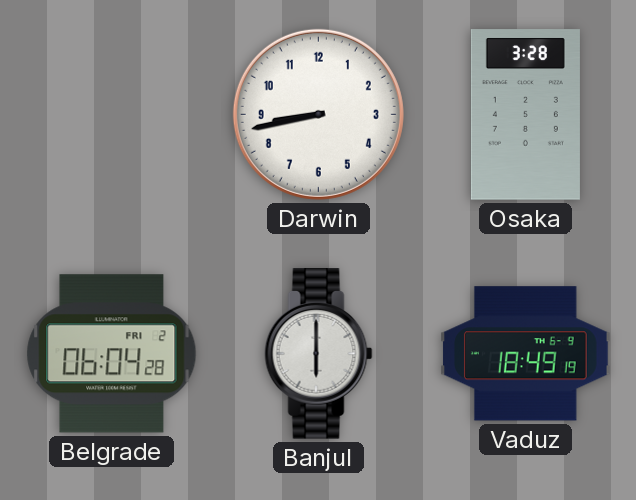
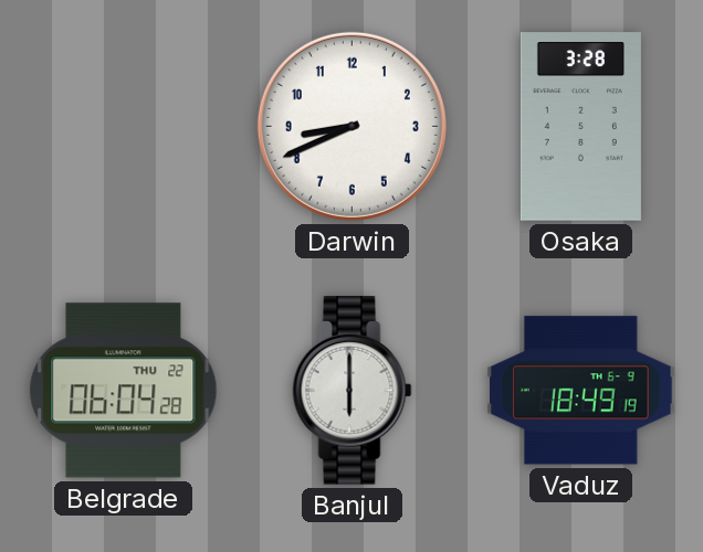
Darwin: 8:43 -> 8:41
Belgrade date: FRI 2 -> THU 22
